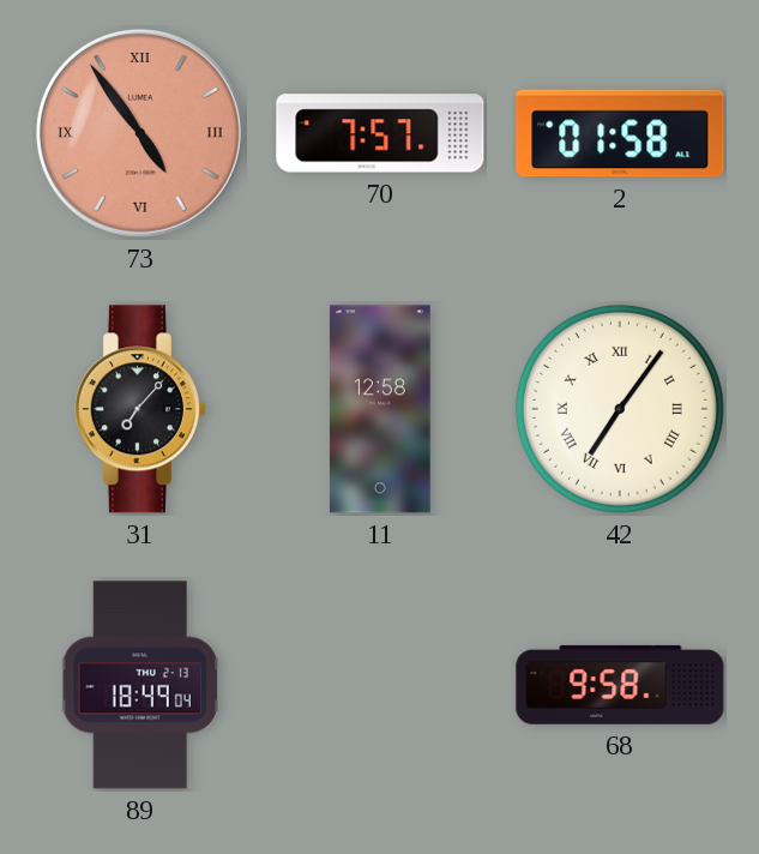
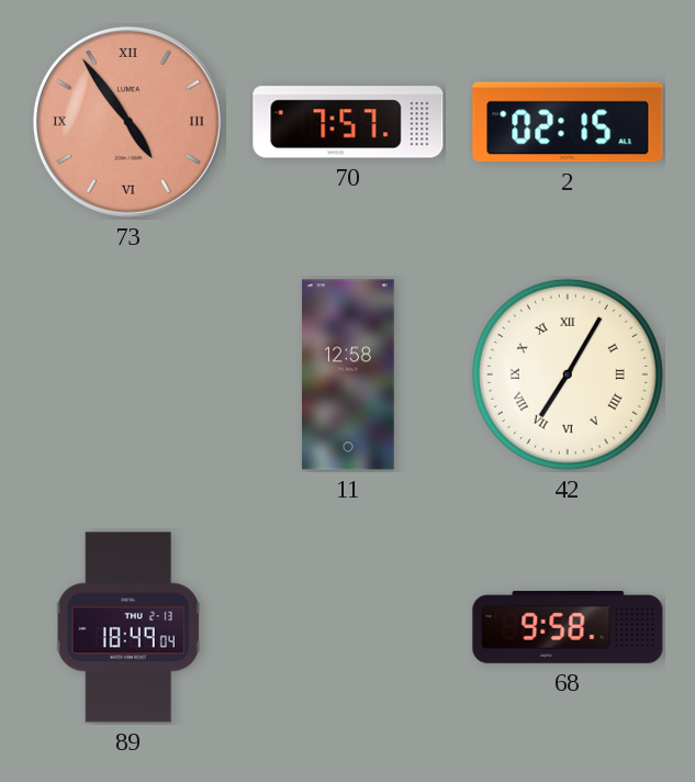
2: 01:58 -> 02:15
31: 7:07 -> none
42: 7:06 -> 7:05
